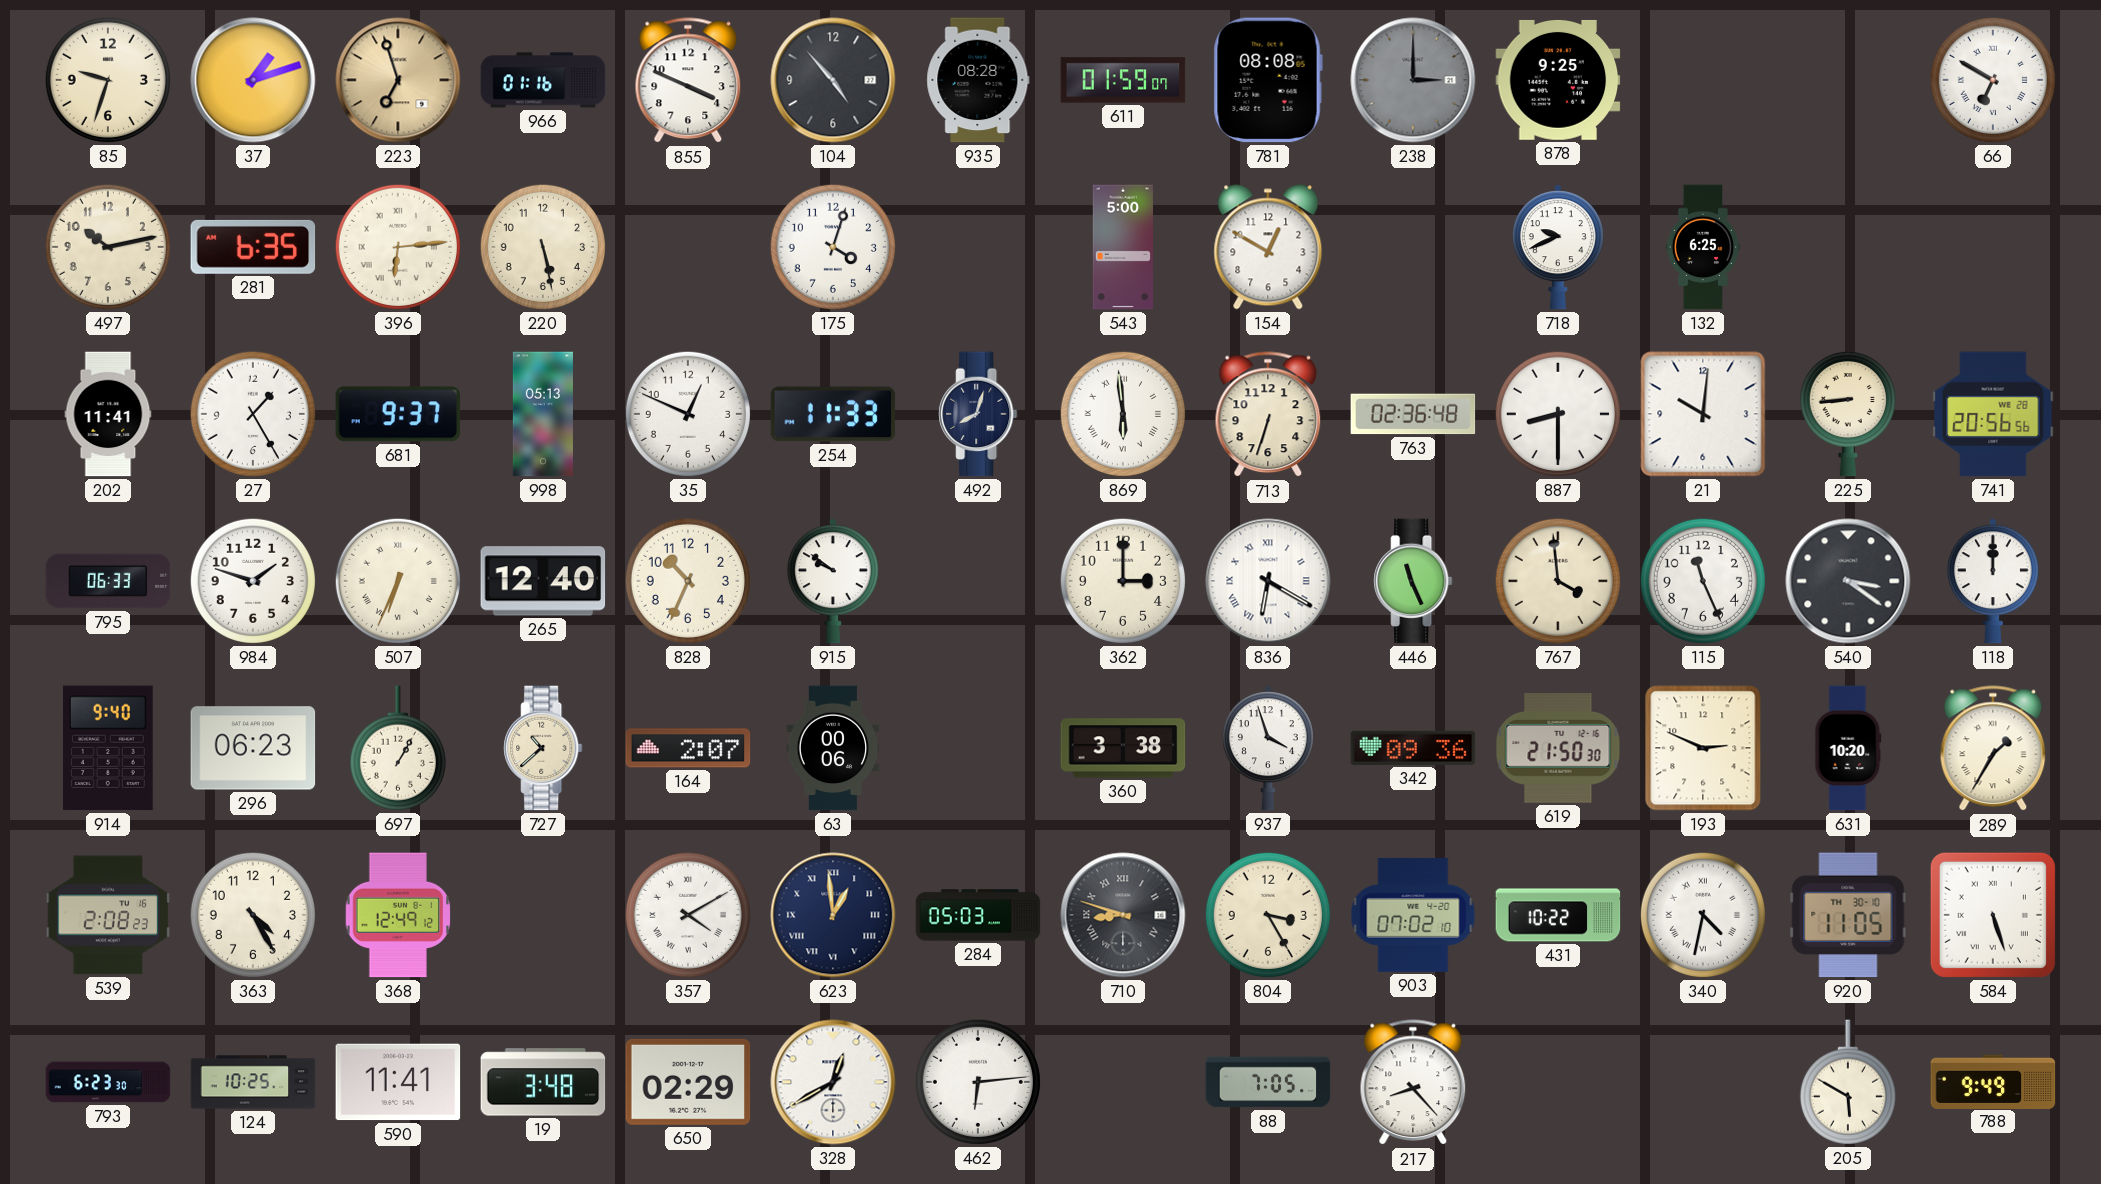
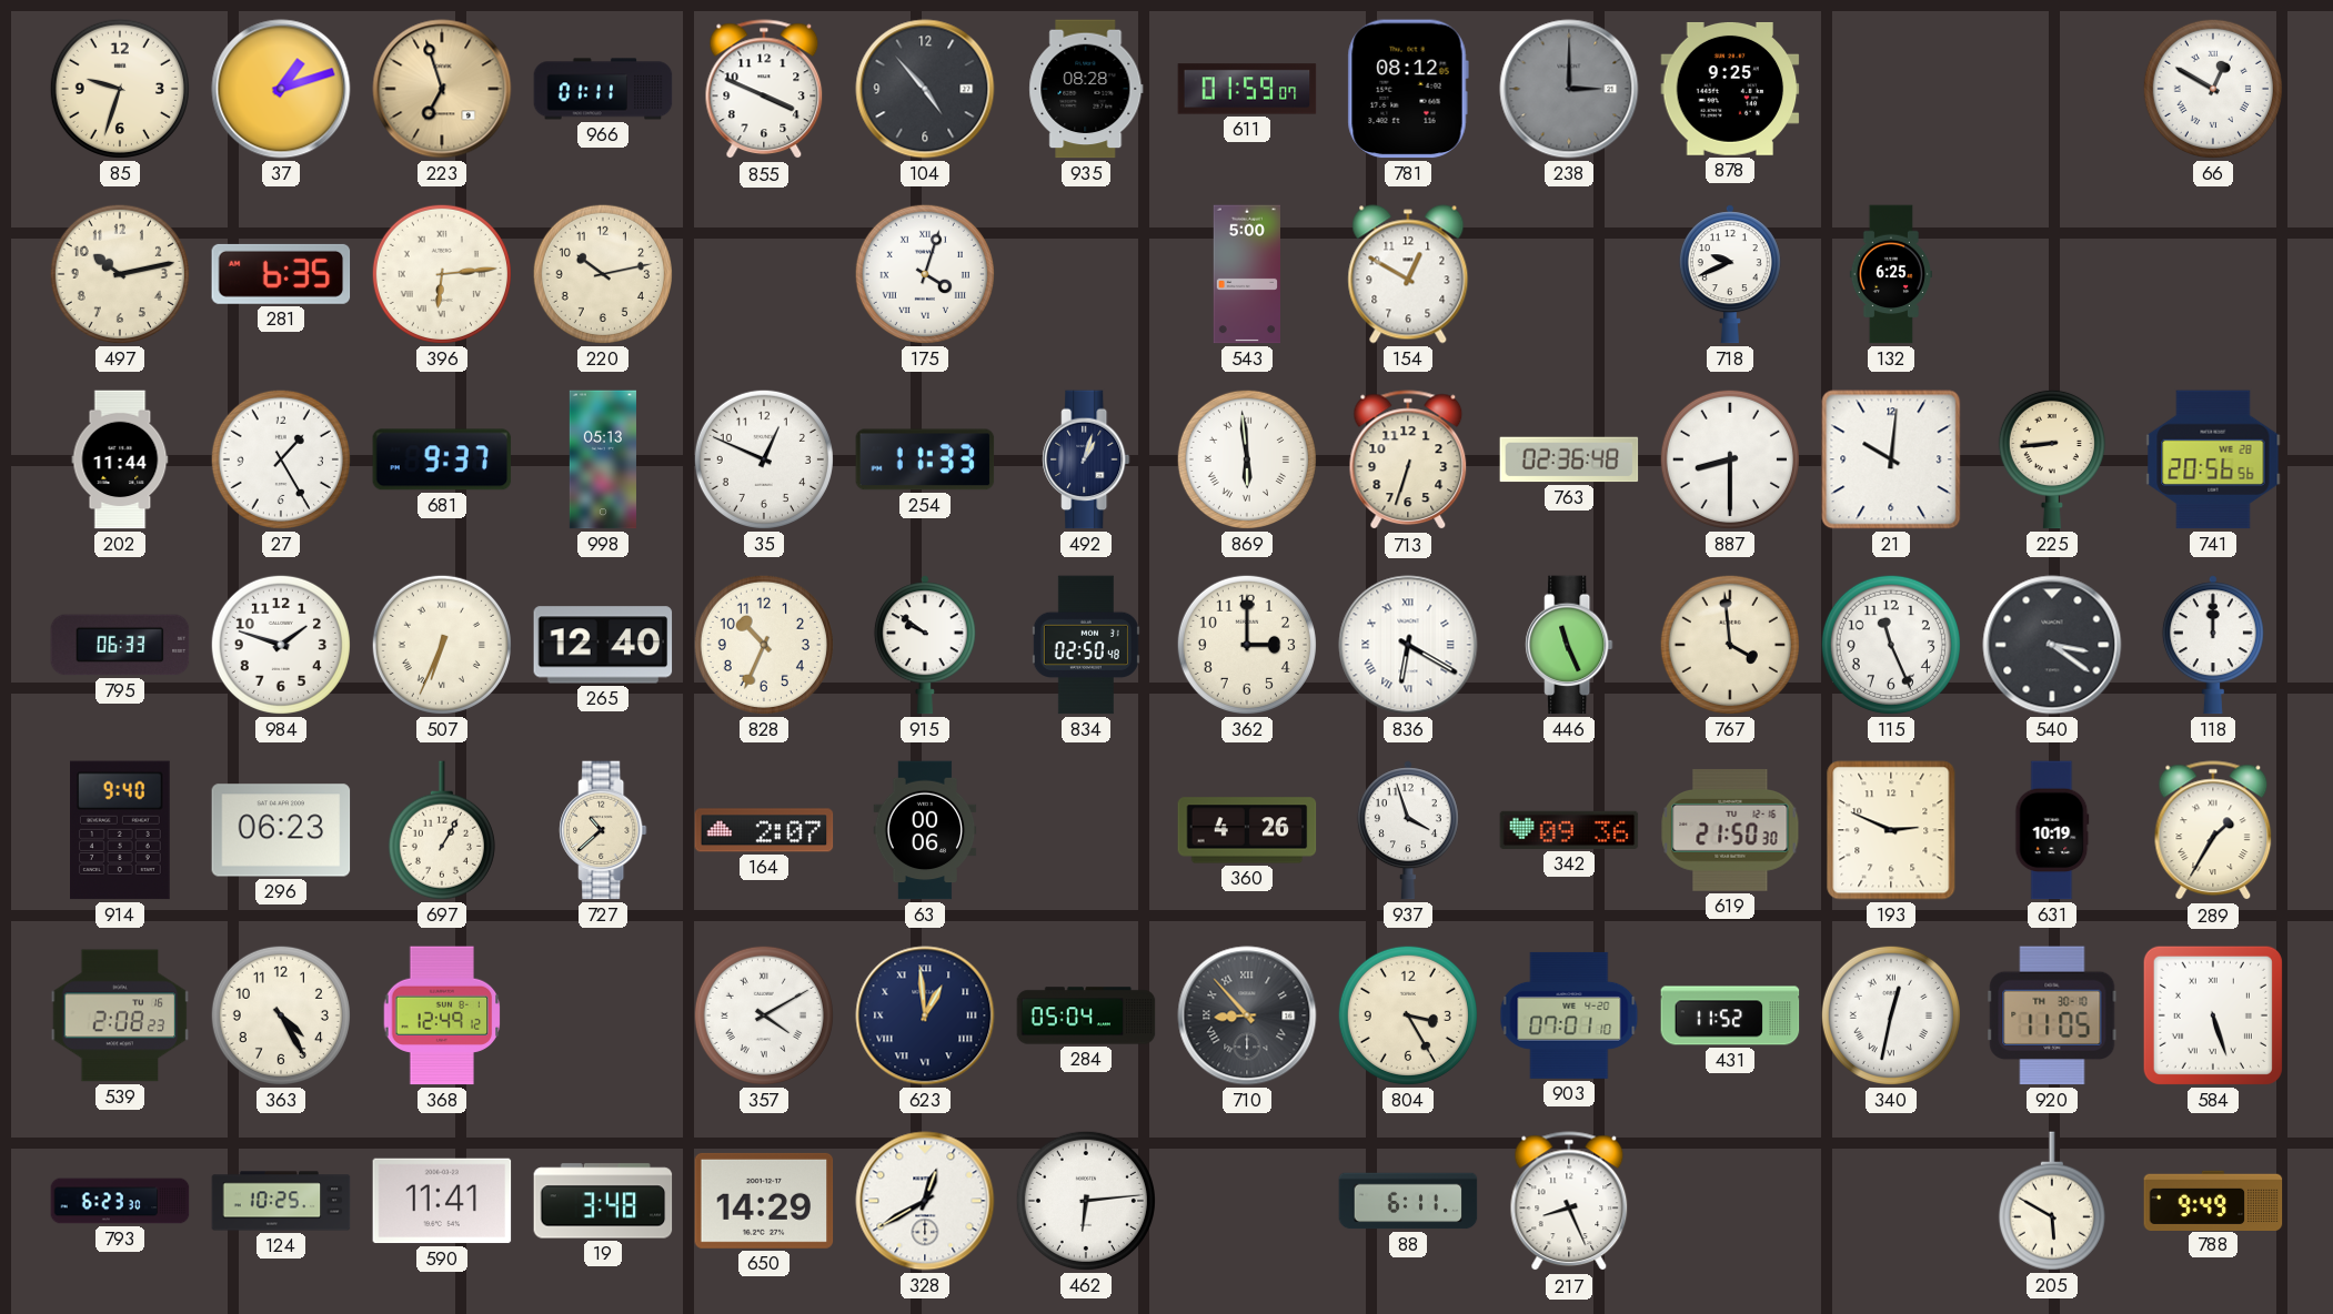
966: 01:16 -> 01:11
781: 08:08 -> 08:12
66: 6:50 -> 12:50
220: 5:28 -> 10:13
175 numerals: Arabic -> Roman
202: 11:41 -> 11:44
492: 8:03 -> 1:03
834: none -> 02:50
360: 3:38 -> 4:26
631: 10:20 -> 10:19
284: 05:03 -> 05:04
710: 8:48 -> 8:53
903: 07:02 -> 07:01
431: 10:22 -> 11:52
340: 4:32 -> 12:32
650: 02:29 -> 14:29
88: 7:05 -> 6:11
217: 8:23 -> 8:26
